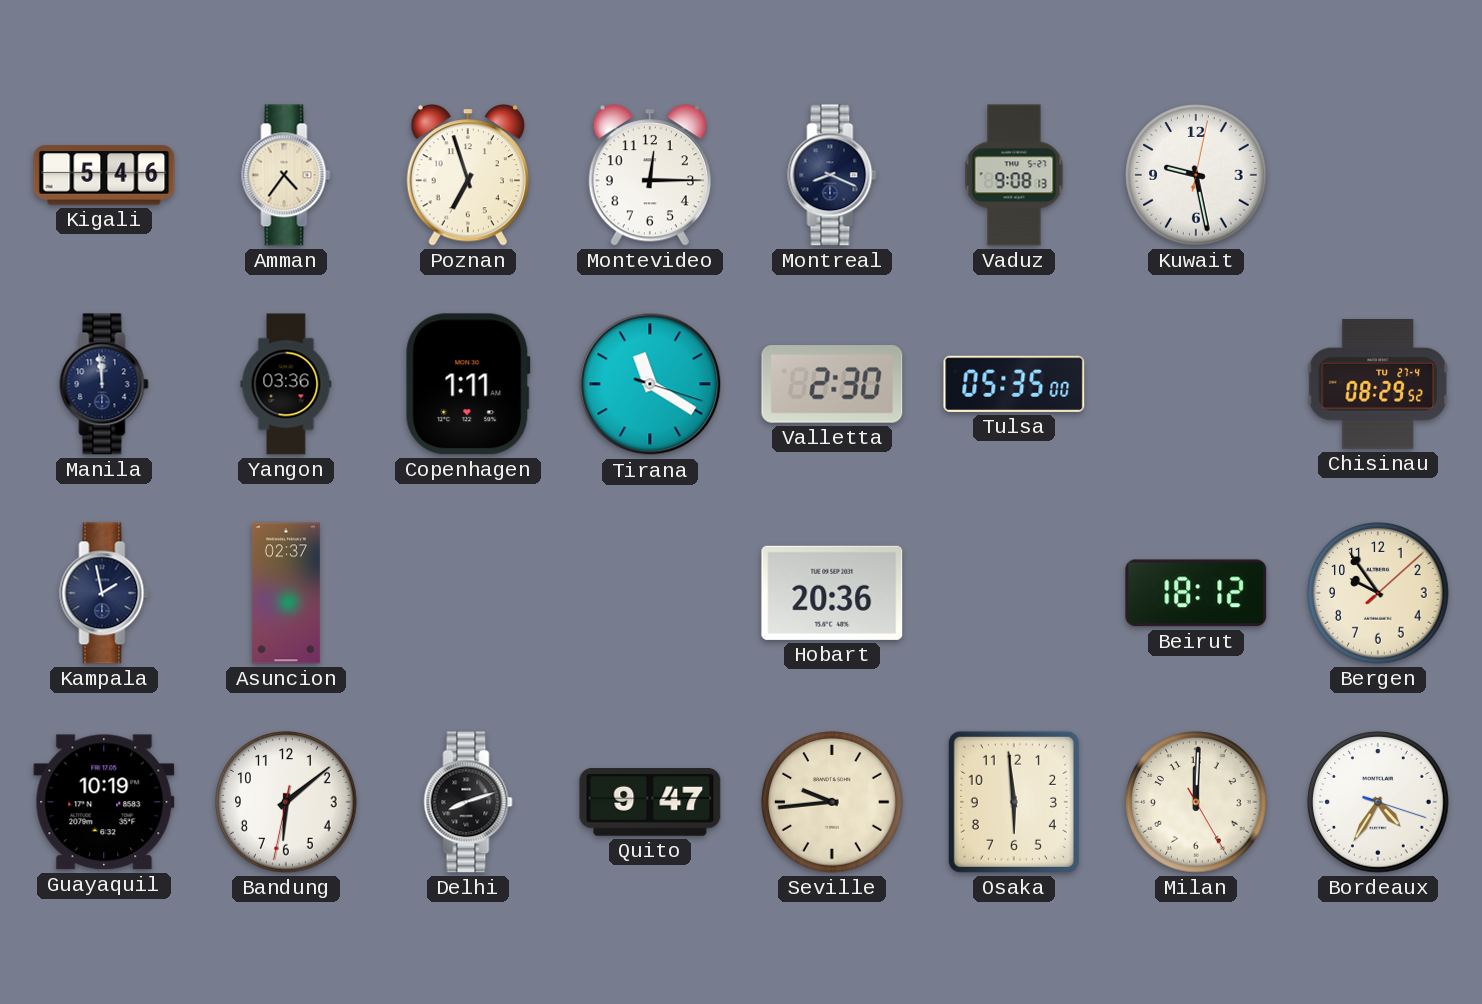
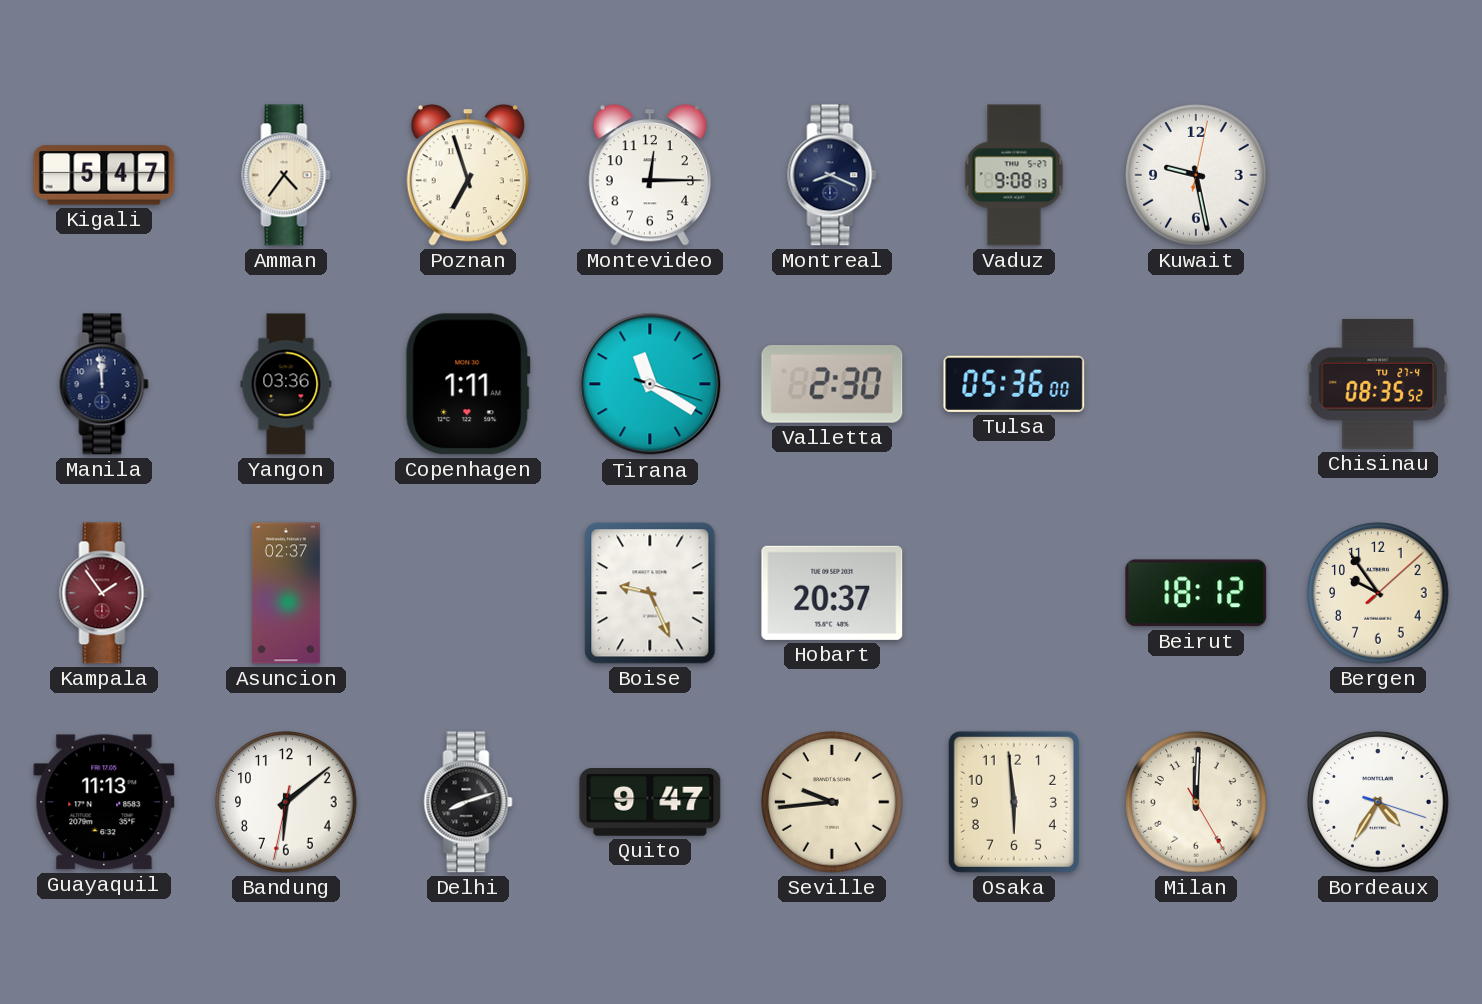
Kigali: 5:46 -> 5:47
Tulsa: 05:35 -> 05:36
Chisinau: 08:29 -> 08:35
Kampala: 1:58 -> 1:54
Kampala dial: navy -> burgundy
Boise: none -> 9:26
Hobart: 20:36 -> 20:37
Guayaquil: 10:19 -> 11:13
